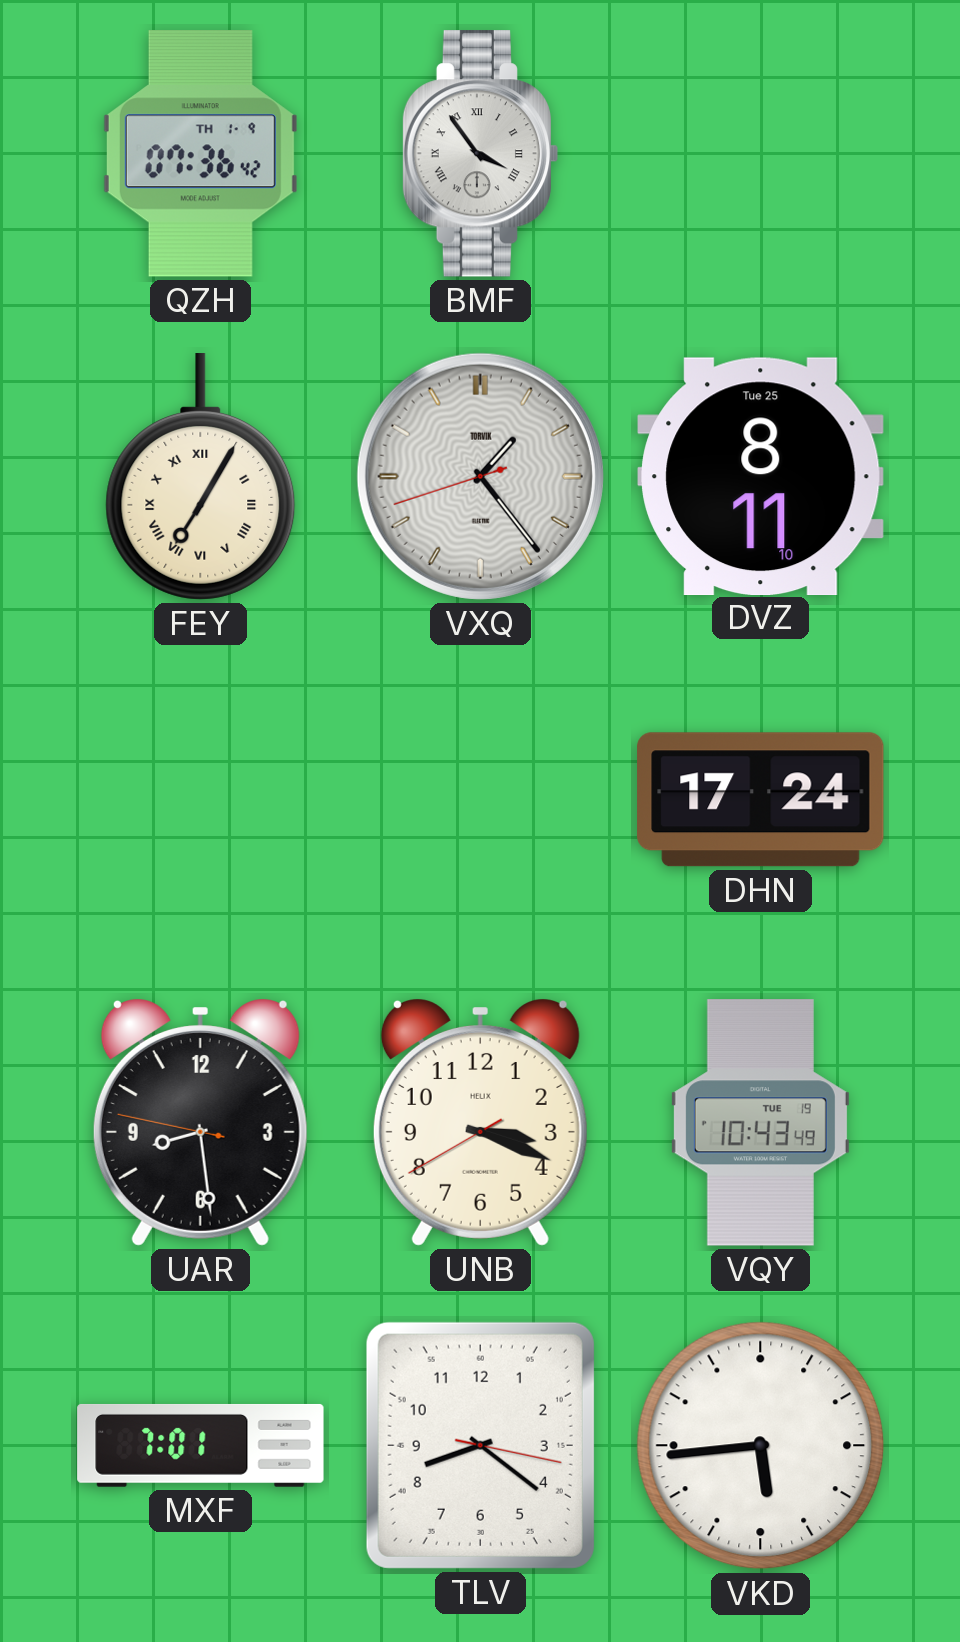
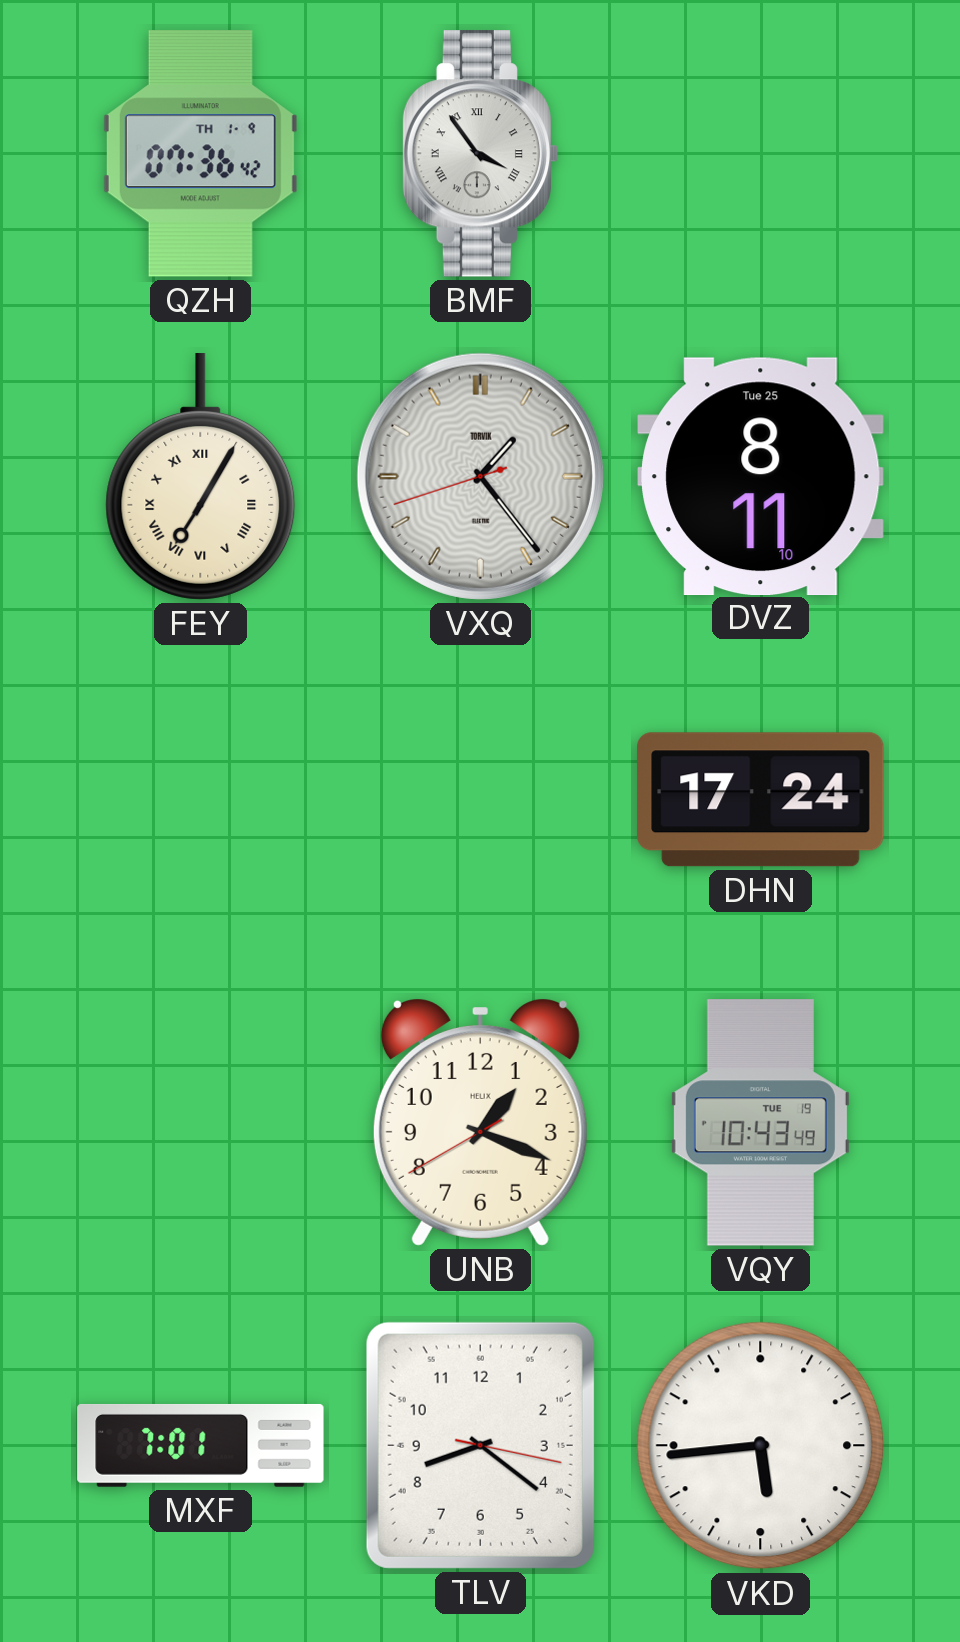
UAR: 8:28 -> none
UNB: 3:18 -> 1:18
